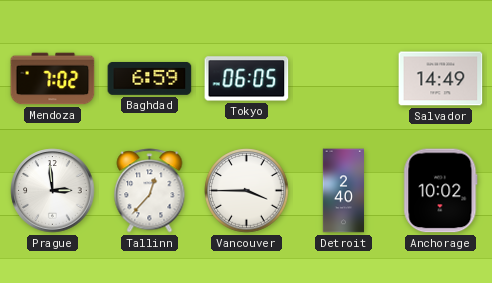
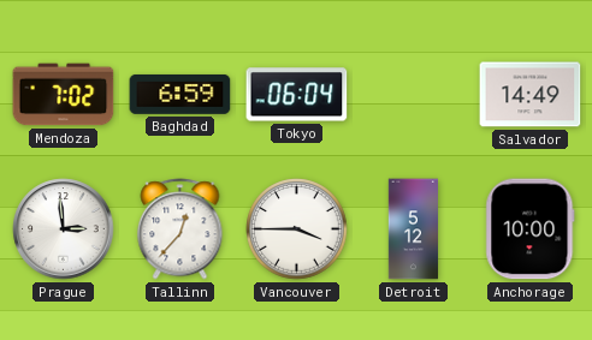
Tokyo: 06:05 -> 06:04
Detroit: 2:40 -> 5:12
Anchorage: 10:02 -> 10:00
